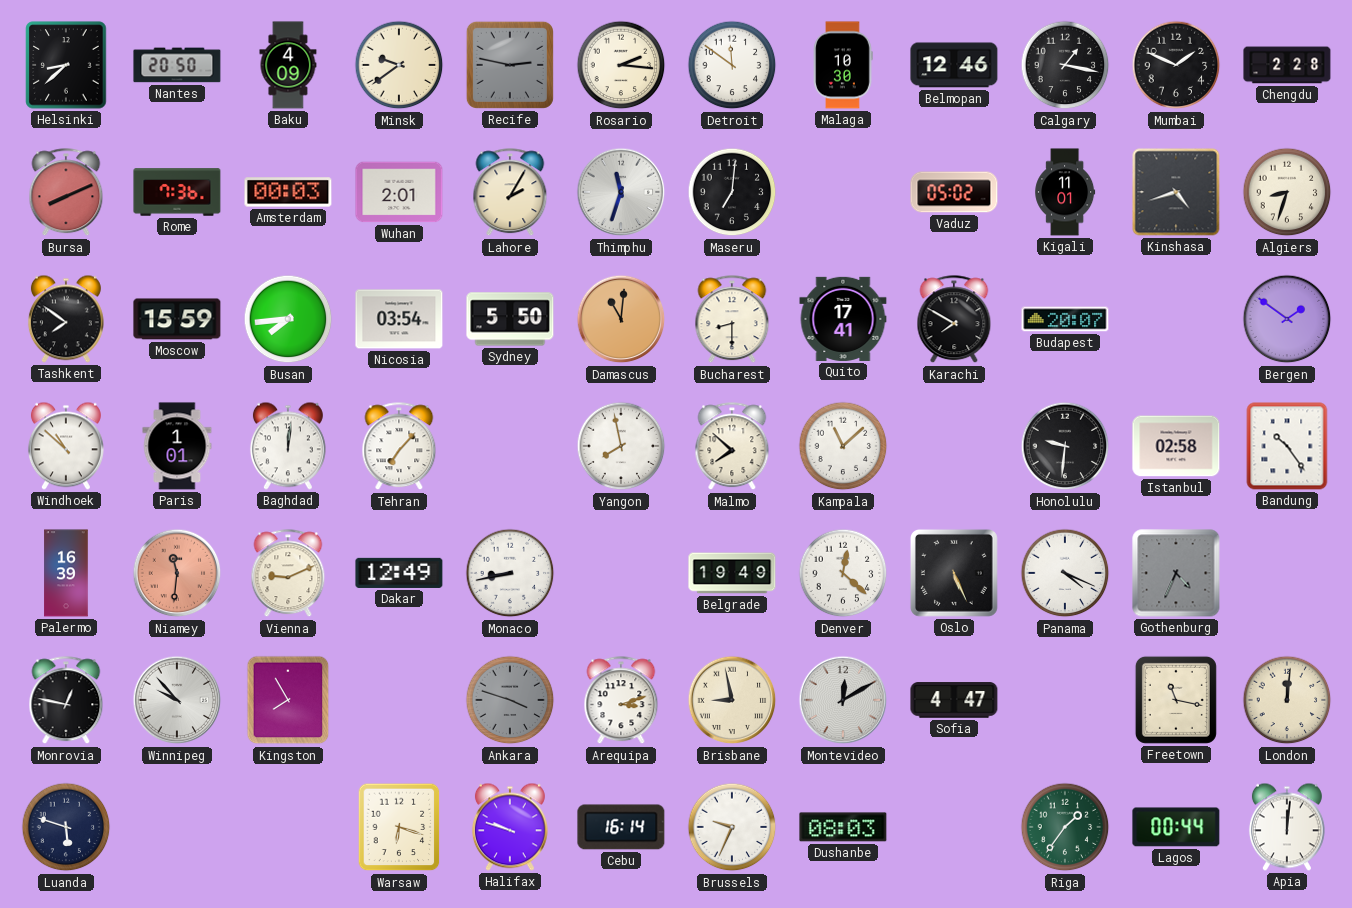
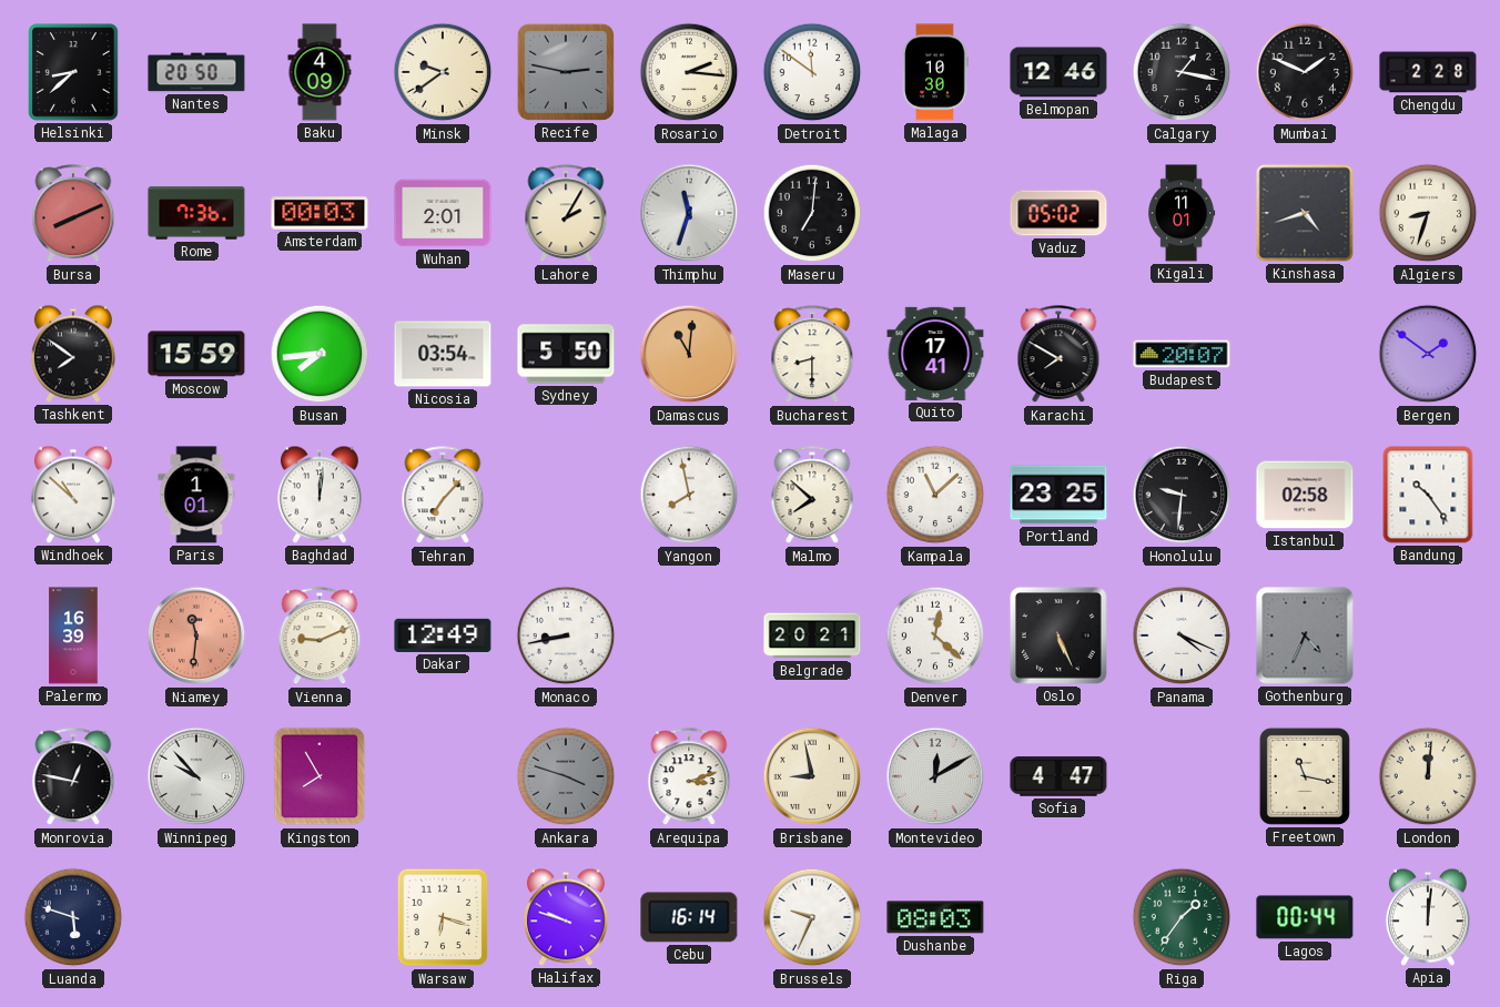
Portland: none -> 23:25
Belgrade: 19:49 -> 20:21
